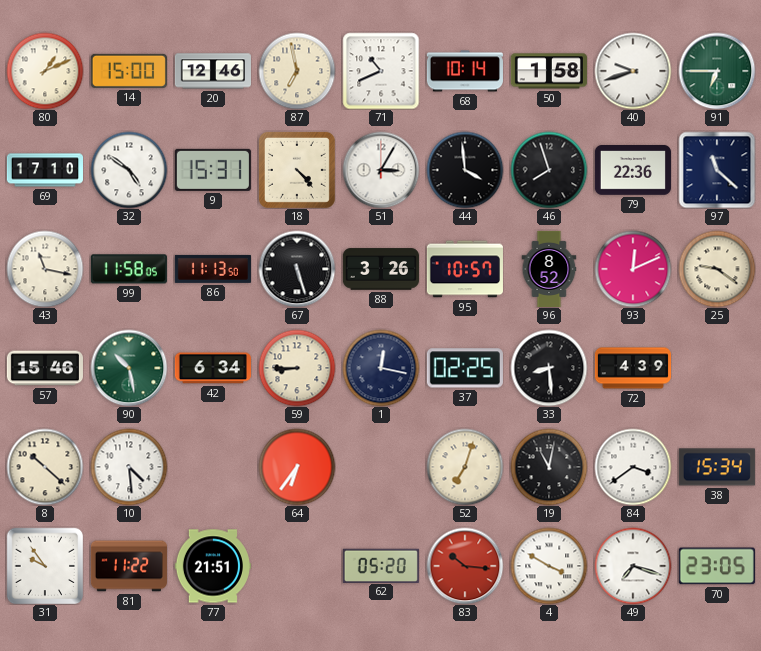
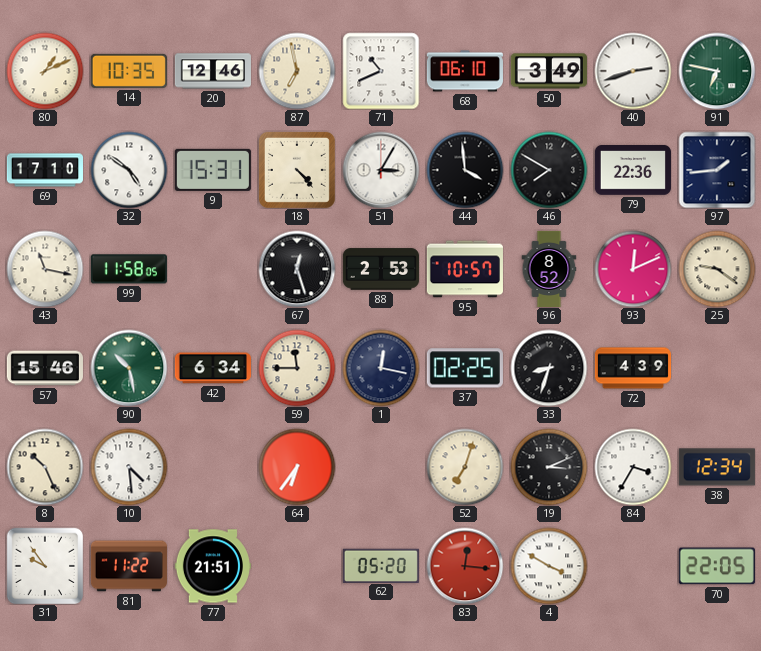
14: 15:00 -> 10:35
68: 10:14 -> 06:10
50: 1:58 -> 3:49
40: 9:42 -> 2:42
91: 6:45 -> 6:47
46: 7:57 -> 7:50
97: 11:22 -> 1:44
86: 11:13 -> none
67: 5:27 -> 12:27
88: 3:26 -> 2:53
59: 8:45 -> 11:45
33: 8:29 -> 8:33
8: 10:22 -> 10:26
19: 11:02 -> 3:11
84: 3:39 -> 3:35
38: 15:34 -> 12:34
83: 10:16 -> 12:16
49: 7:18 -> none
70: 23:05 -> 22:05
